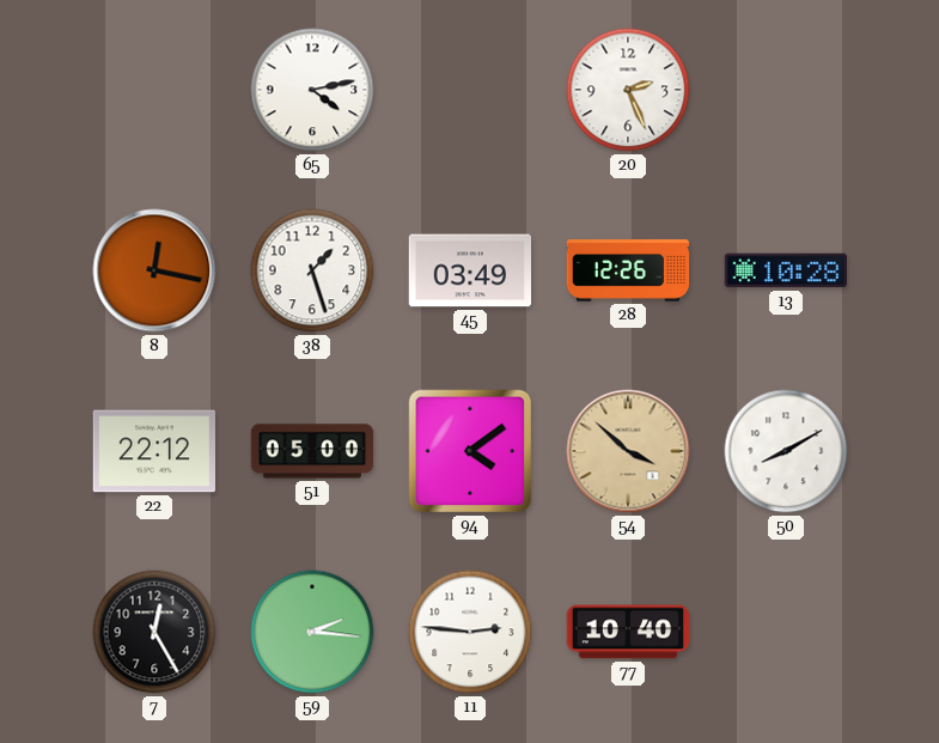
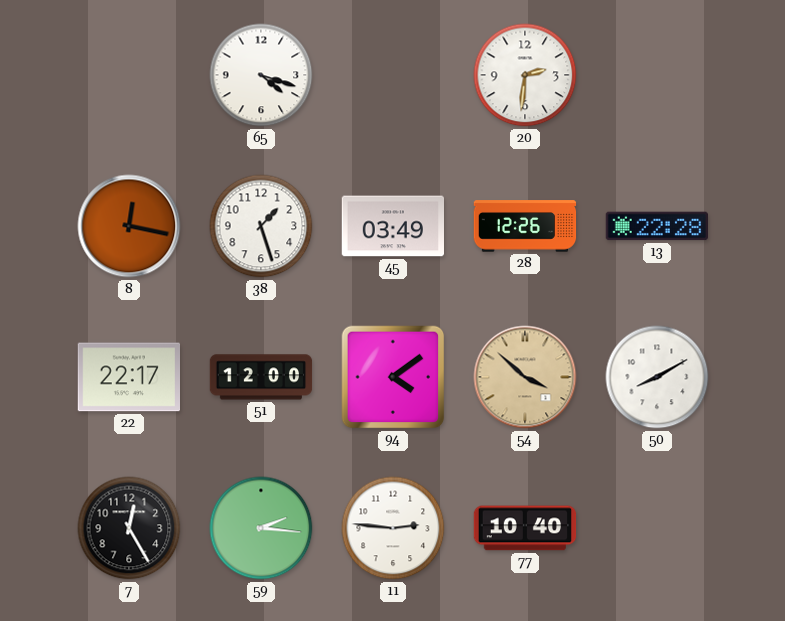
65: 4:13 -> 4:18
20: 2:26 -> 2:31
13: 10:28 -> 22:28
22: 22:12 -> 22:17
51: 05:00 -> 12:00
